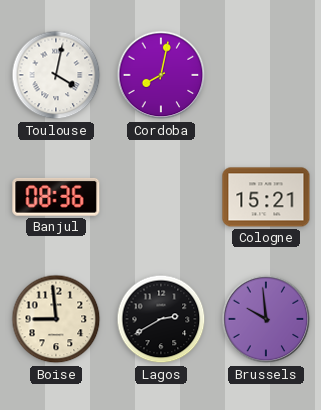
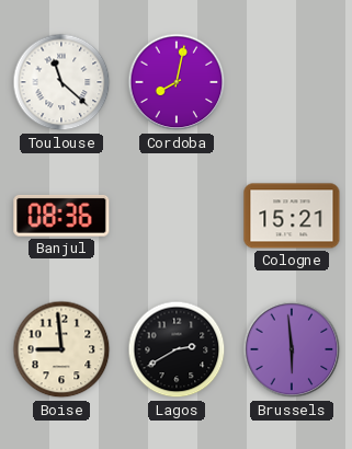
Toulouse: 4:02 -> 11:22
Brussels: 9:59 -> 5:59
